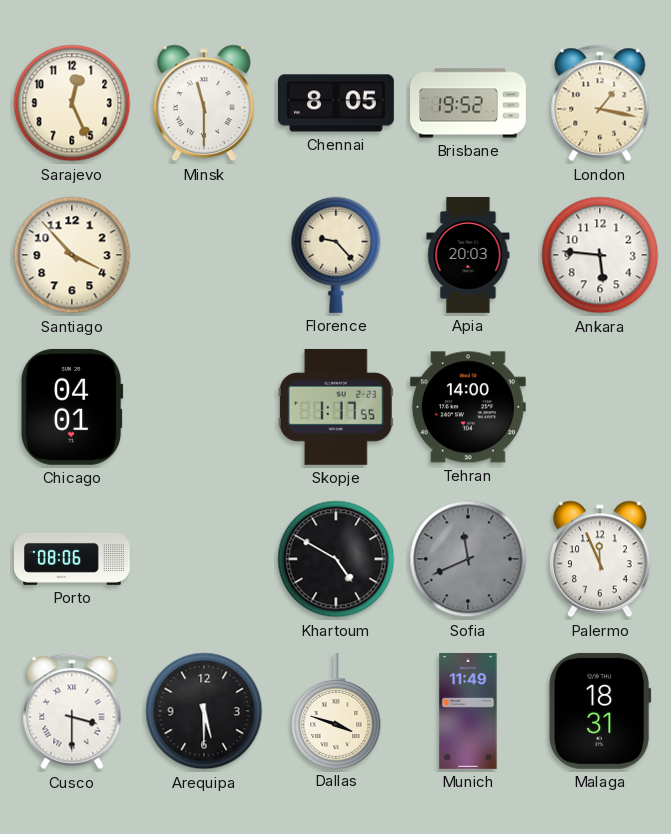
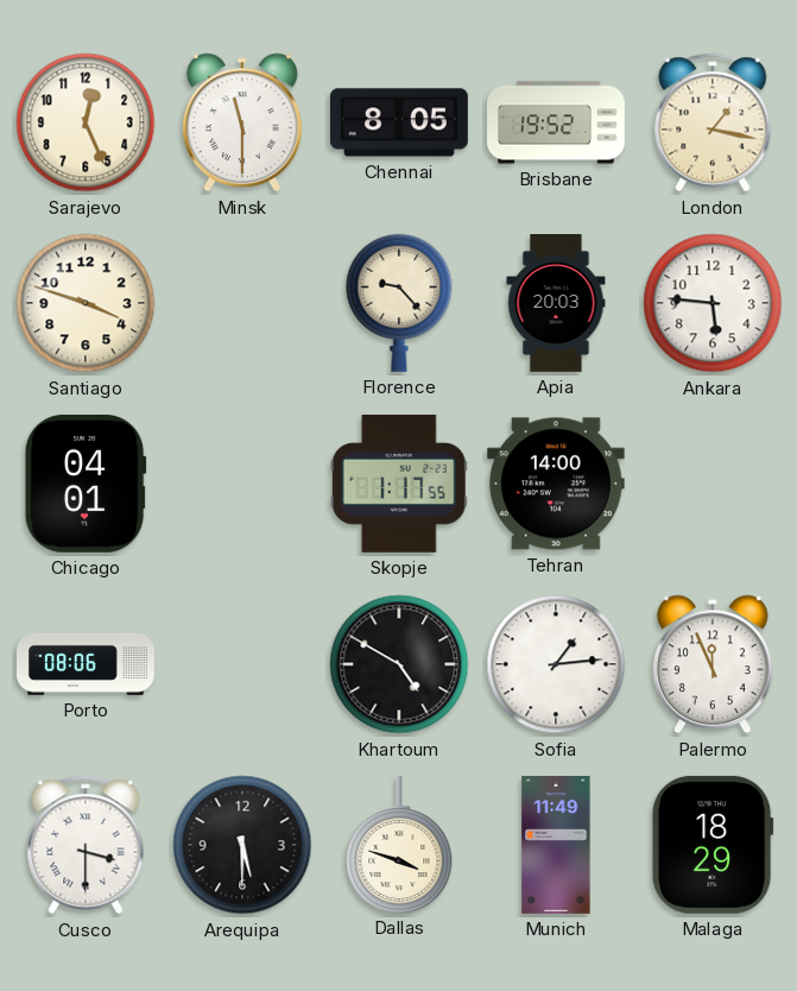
Santiago: 3:53 -> 3:48
Sofia: 11:41 -> 1:14
Sofia dial: grey -> white
Malaga: 18:31 -> 18:29
